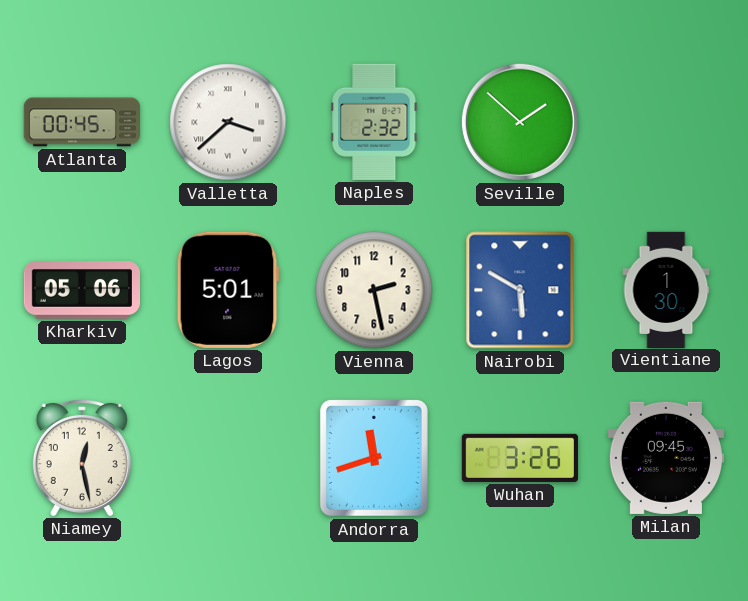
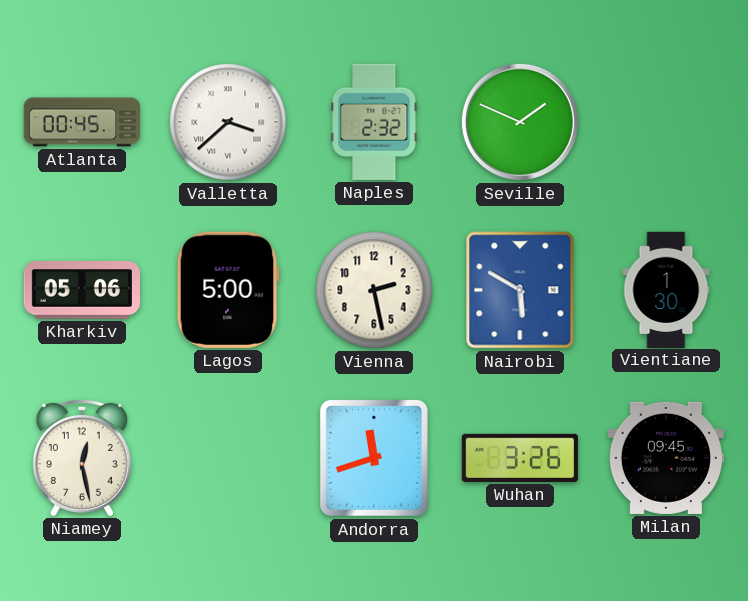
Seville: 1:52 -> 1:49
Lagos: 5:01 -> 5:00
